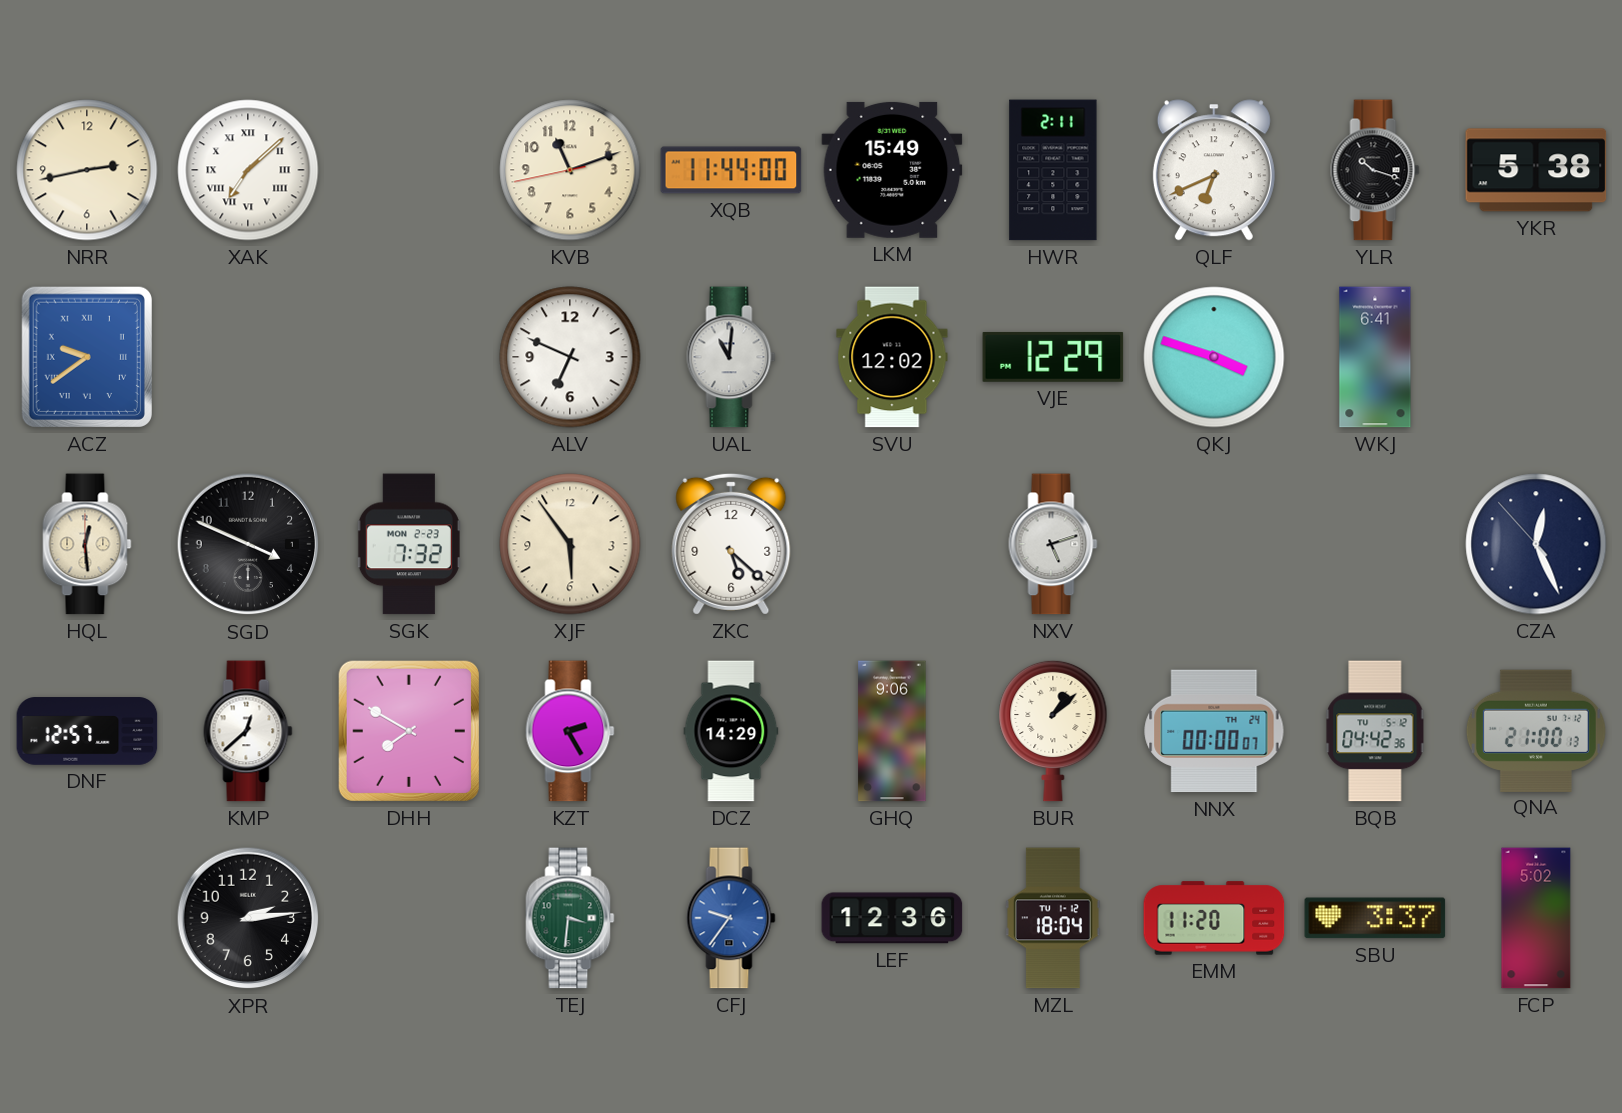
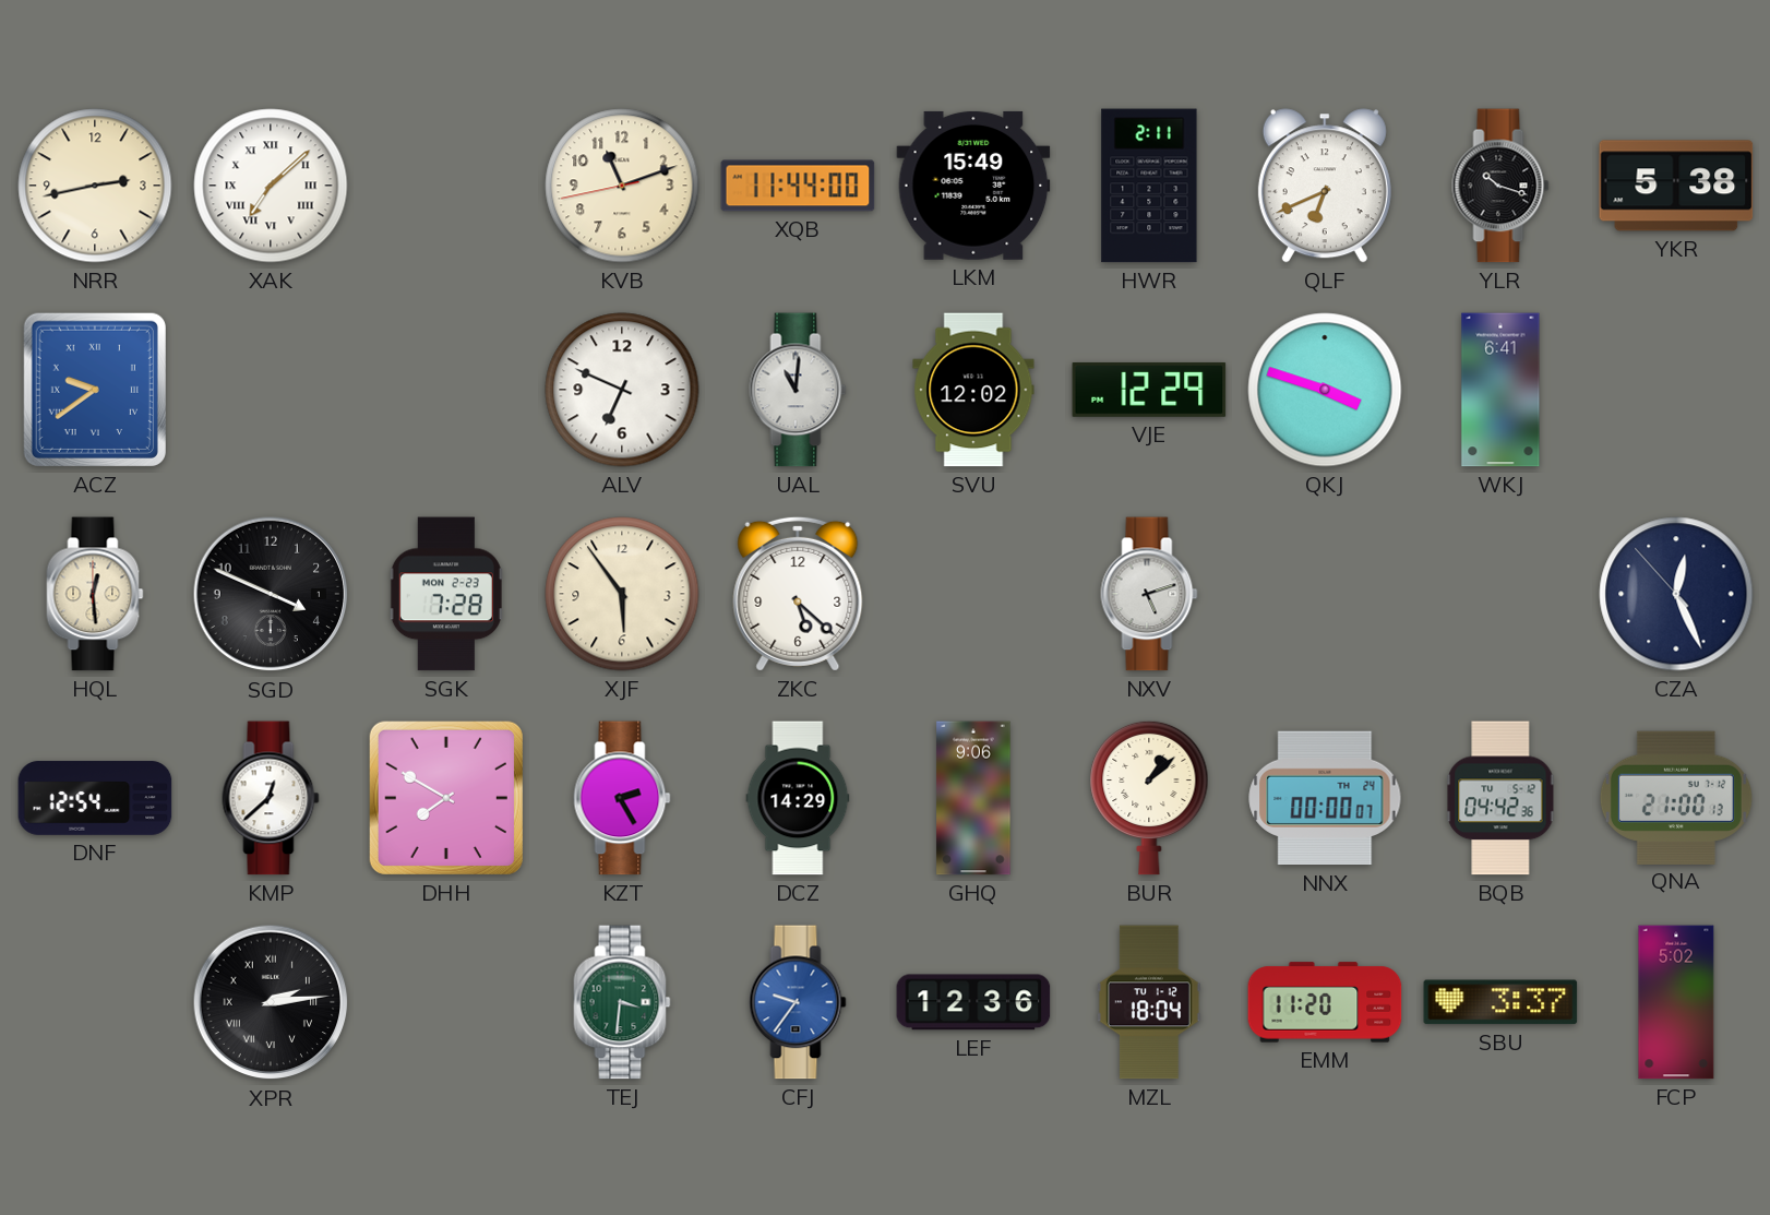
SGK: 7:32 -> 7:28
DNF: 12:57 -> 12:54
XPR numerals: Arabic -> Roman
